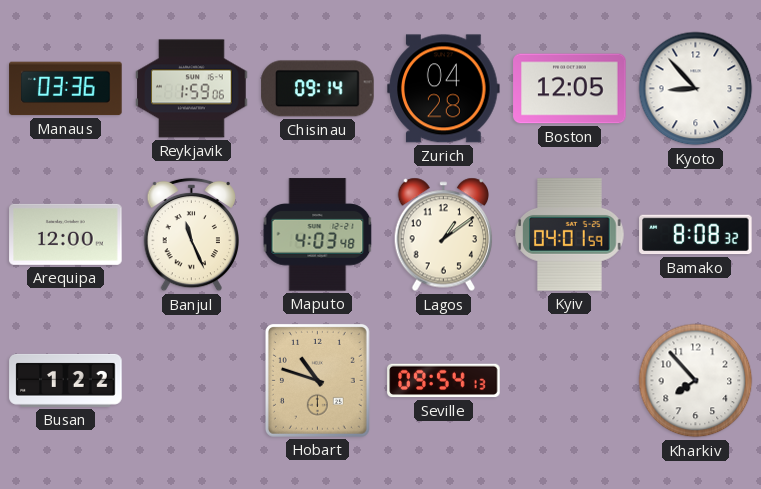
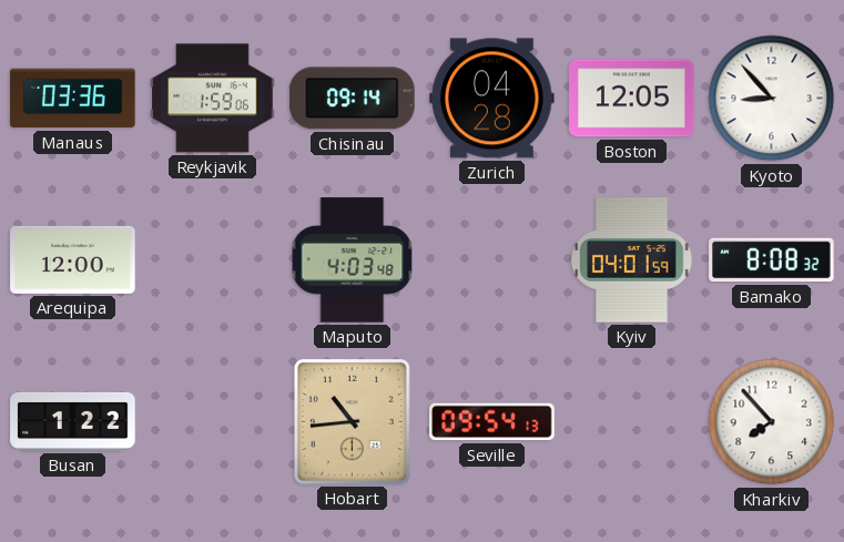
Banjul: 11:26 -> none
Lagos: 1:09 -> none
Hobart: 10:48 -> 10:44
